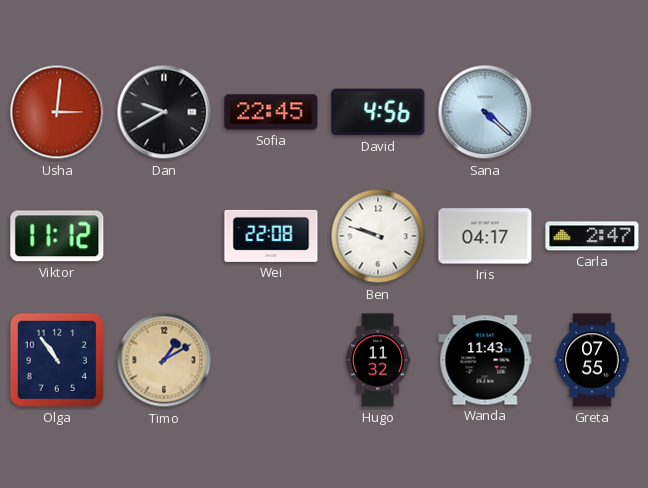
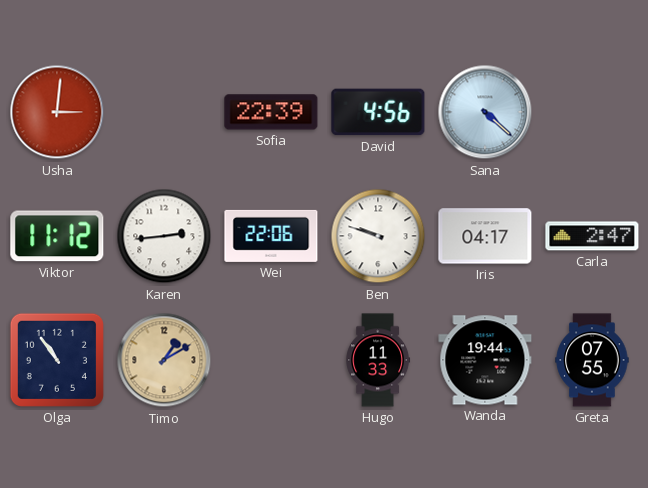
Dan: 9:40 -> none
Sofia: 22:45 -> 22:39
Karen: none -> 2:44
Wei: 22:08 -> 22:06
Hugo: 11:32 -> 11:33
Wanda: 11:43 -> 19:44
